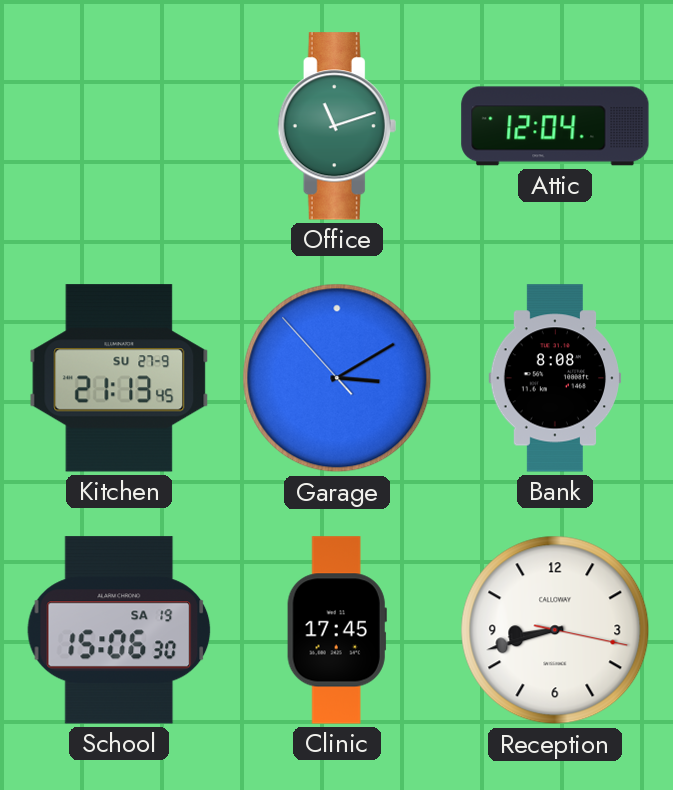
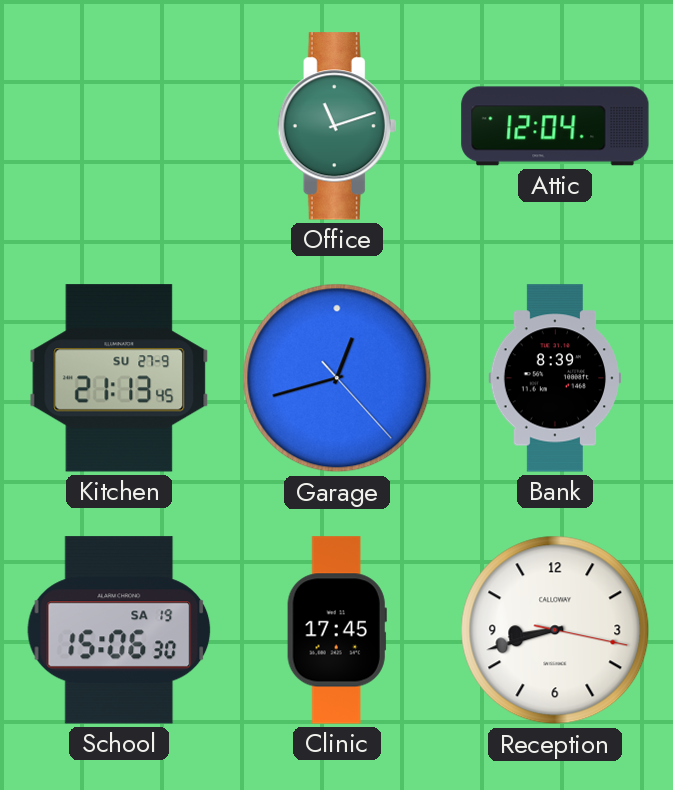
Garage: 3:09 -> 12:42
Bank: 8:08 -> 8:39
